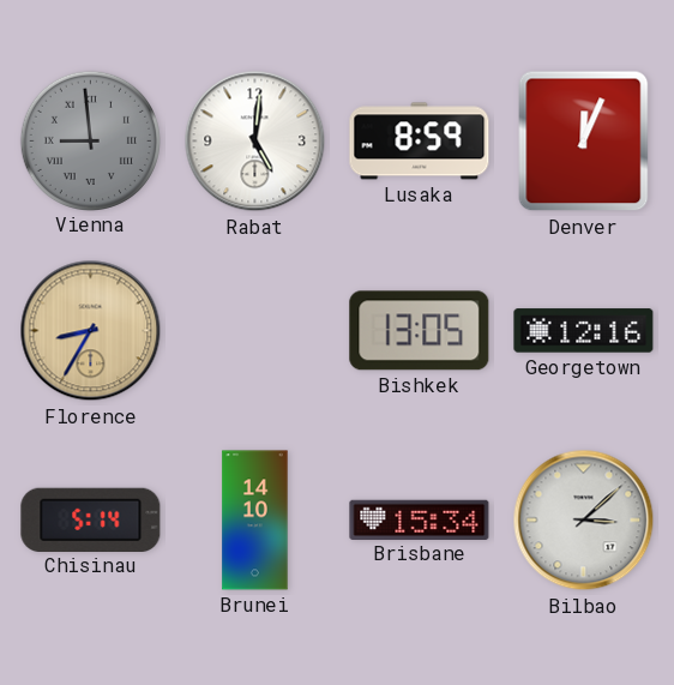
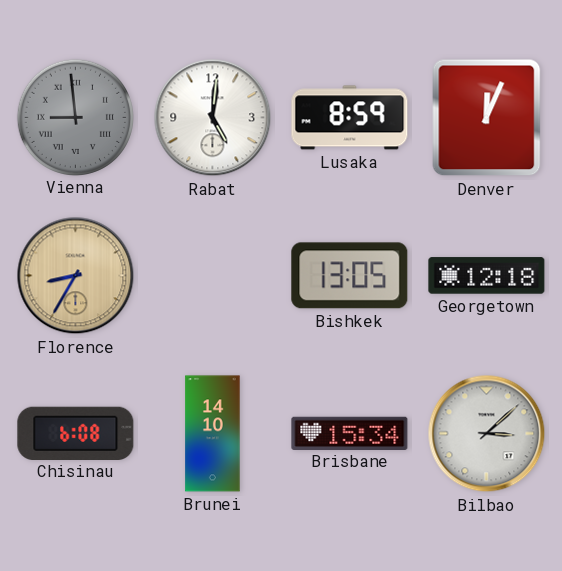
Georgetown: 12:16 -> 12:18
Chisinau: 5:14 -> 6:08
